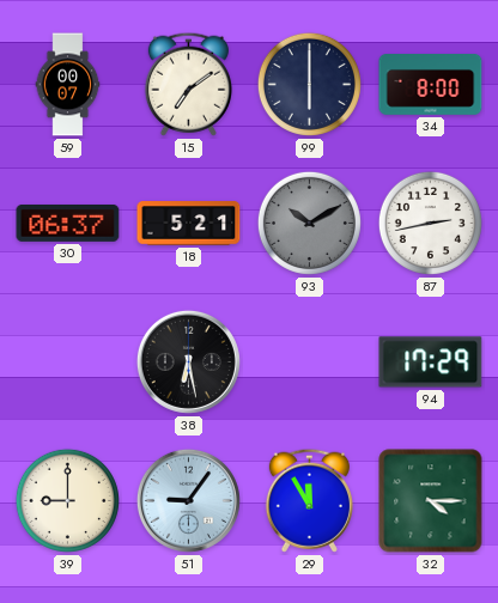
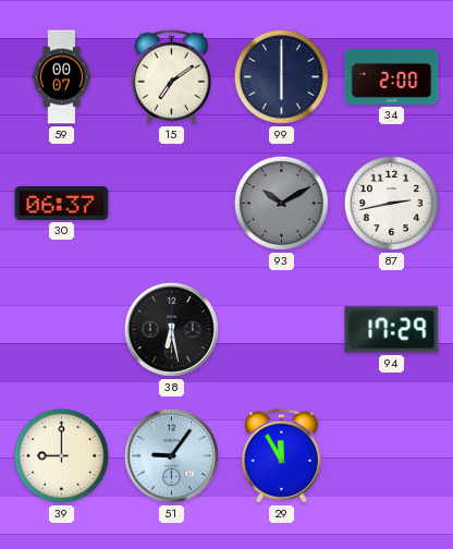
34: 8:00 -> 2:00
18: 5:21 -> none
32: 4:15 -> none
